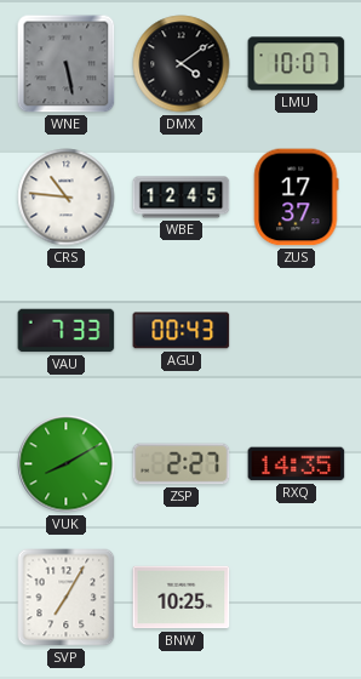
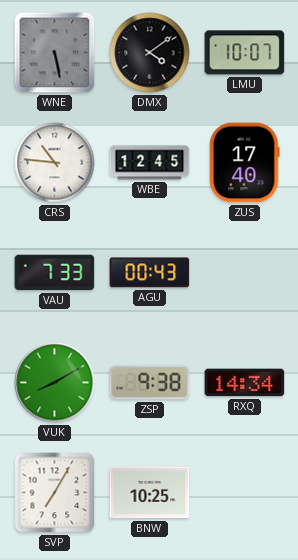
ZUS: 17:37 -> 17:40
ZSP: 2:27 -> 9:38
RXQ: 14:35 -> 14:34
